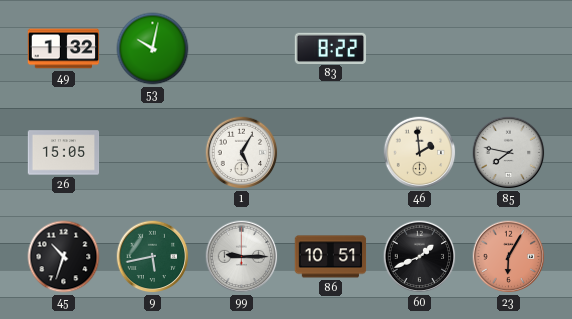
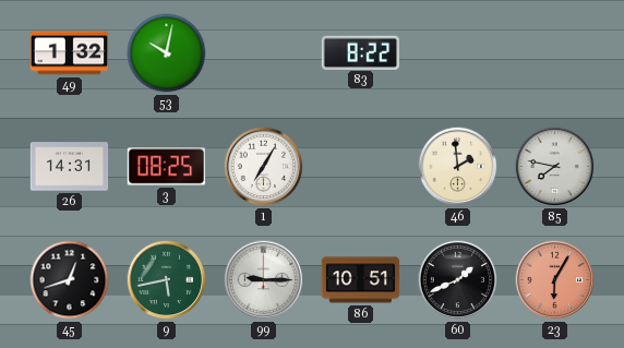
26: 15:05 -> 14:31
3: none -> 08:25
1: 5:05 -> 7:05
45: 10:33 -> 12:42
